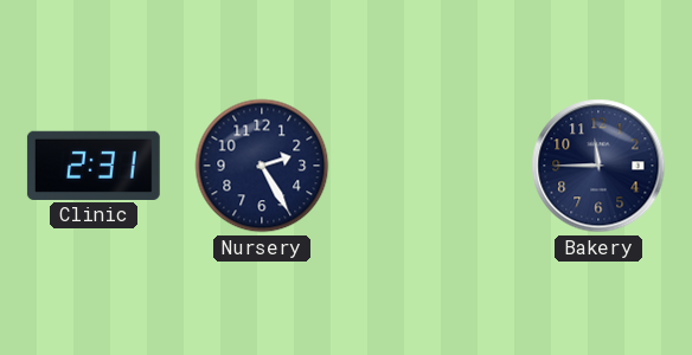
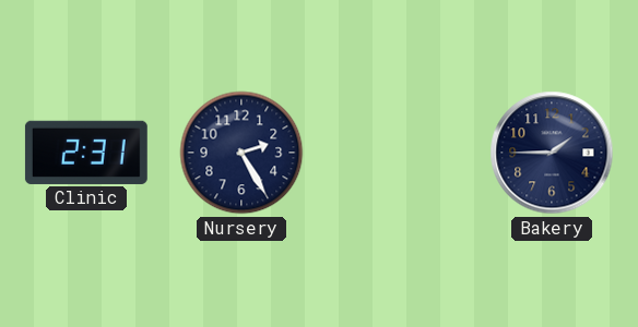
Bakery: 11:45 -> 1:45
